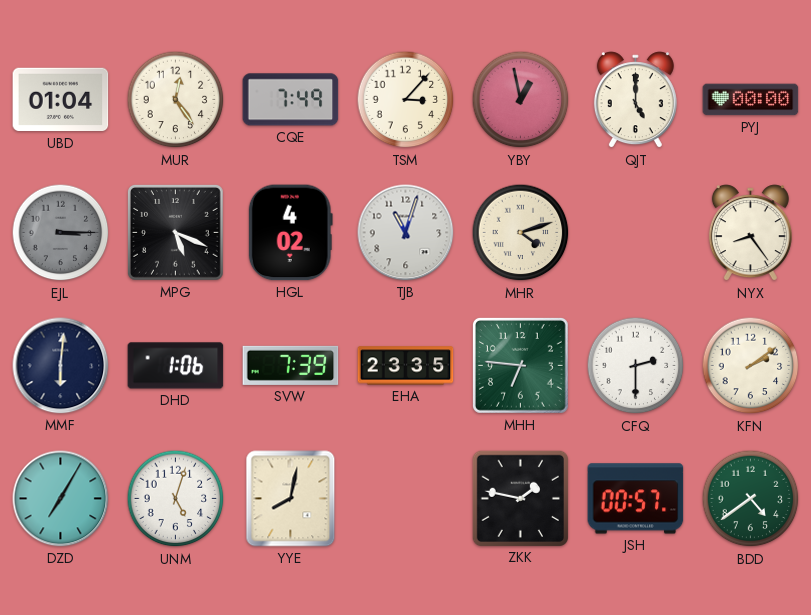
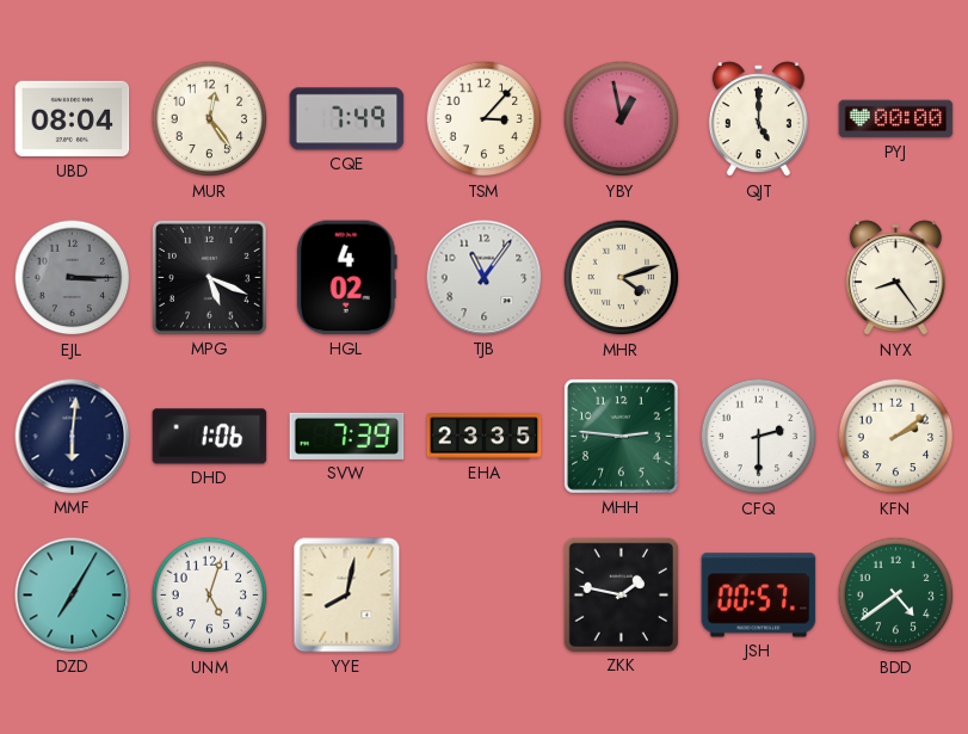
UBD: 01:04 -> 08:04
TJB: 11:03 -> 11:06
MHH: 6:46 -> 2:46
